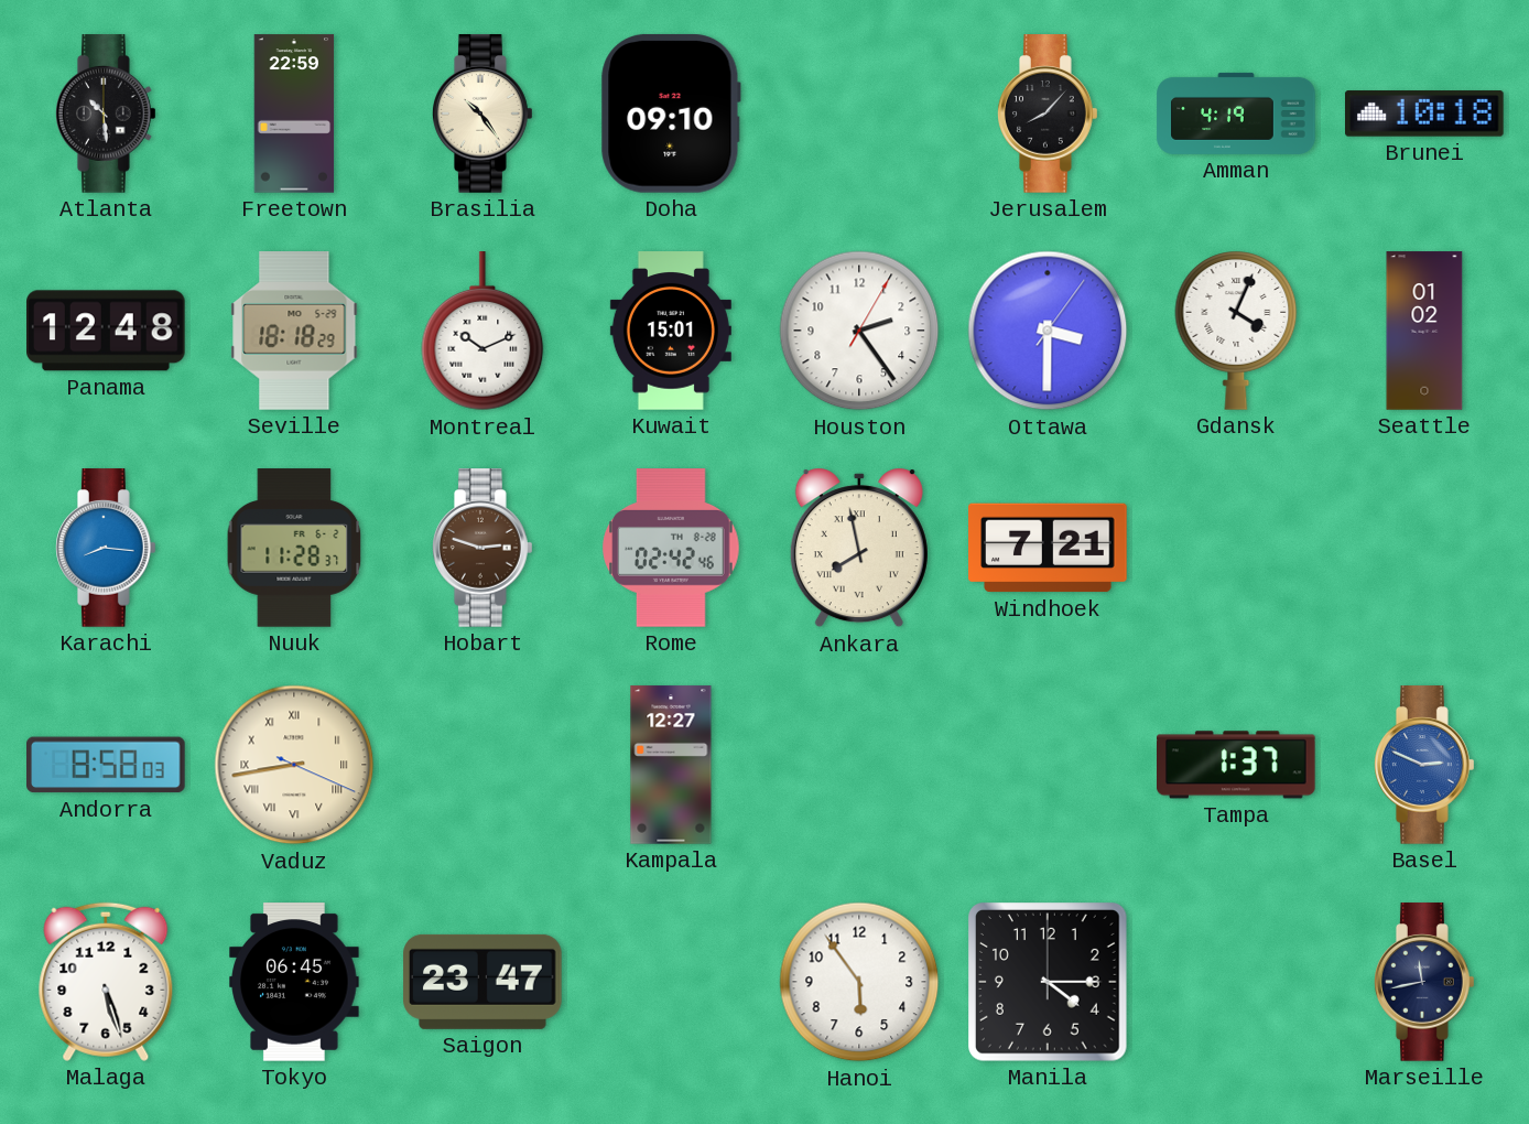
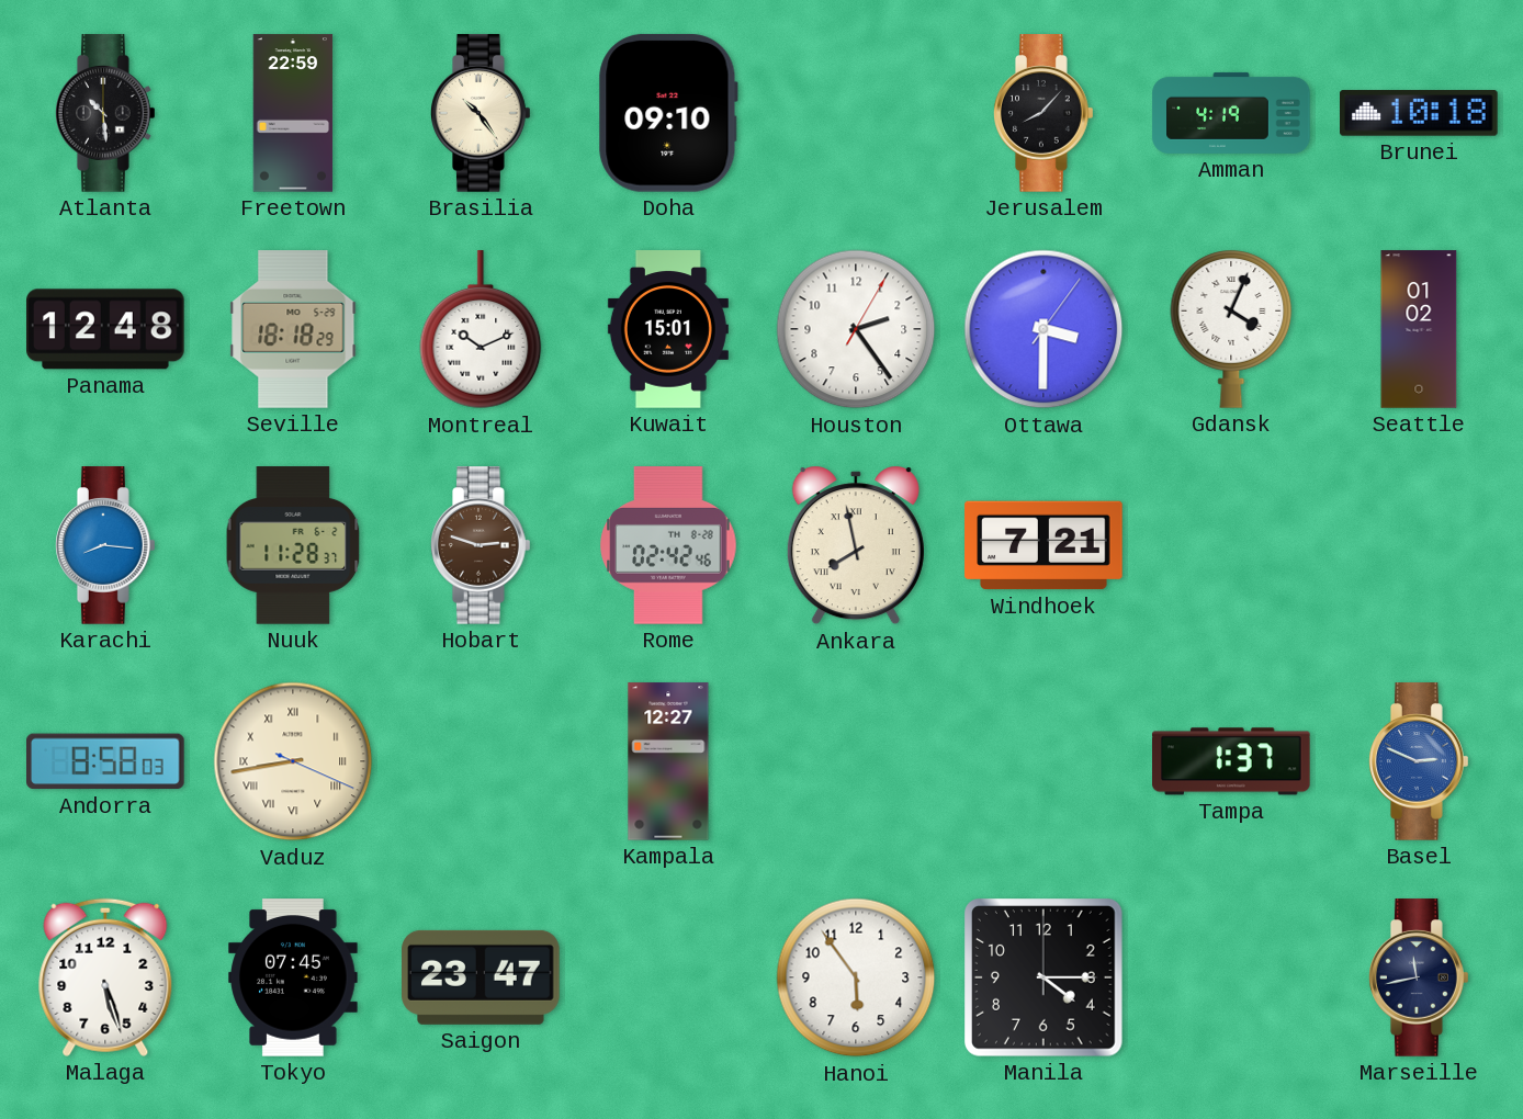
Tokyo: 06:45 -> 07:45
